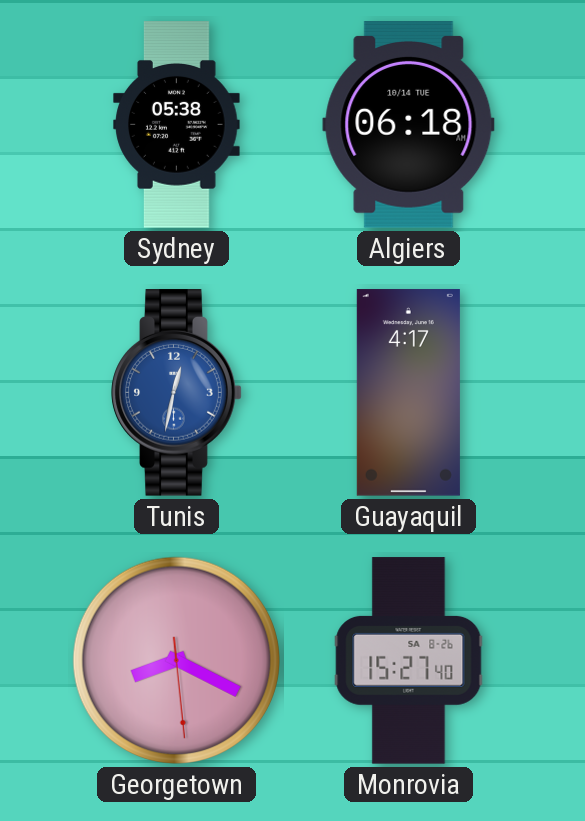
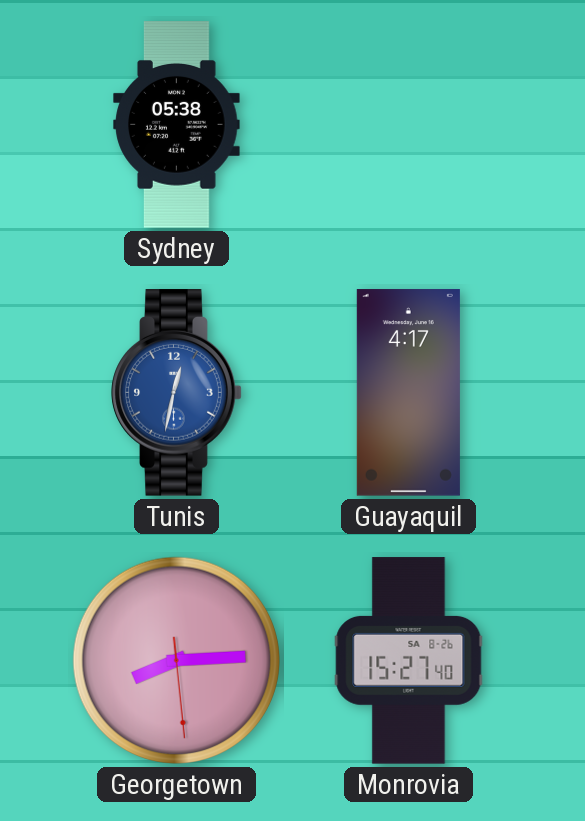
Algiers: 06:18 -> none
Georgetown: 8:19 -> 8:14
